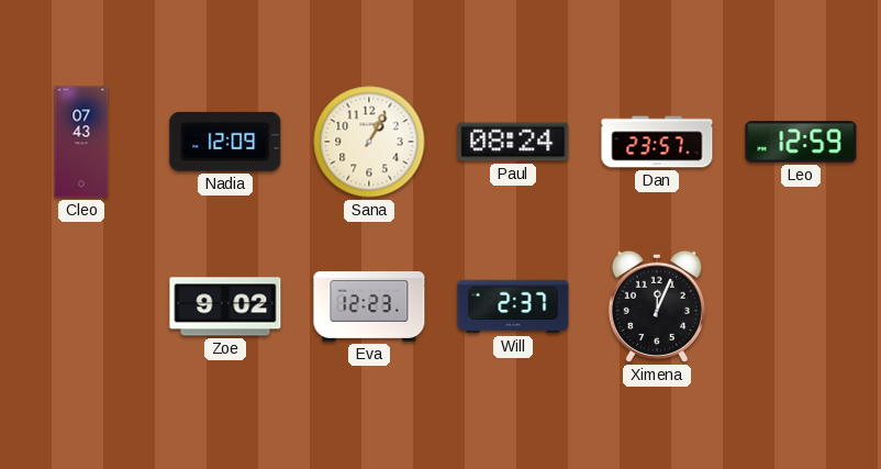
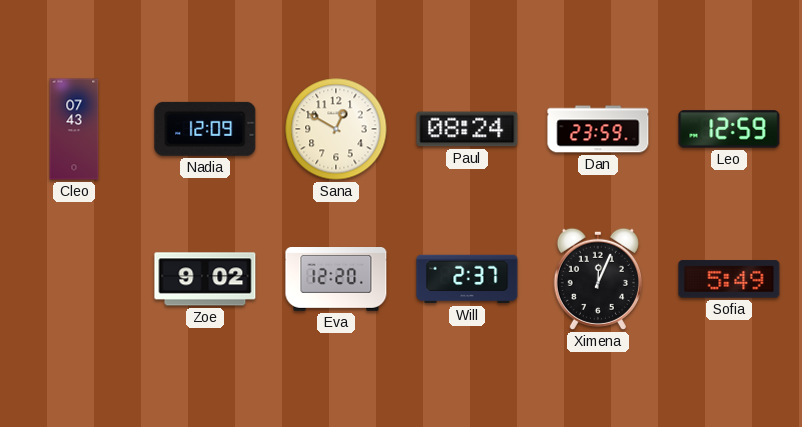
Sana: 1:05 -> 12:50
Dan: 23:57 -> 23:59
Eva: 12:23 -> 12:20
Sofia: none -> 5:49
